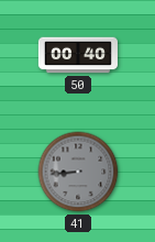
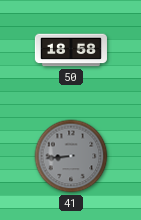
50: 00:40 -> 18:58
